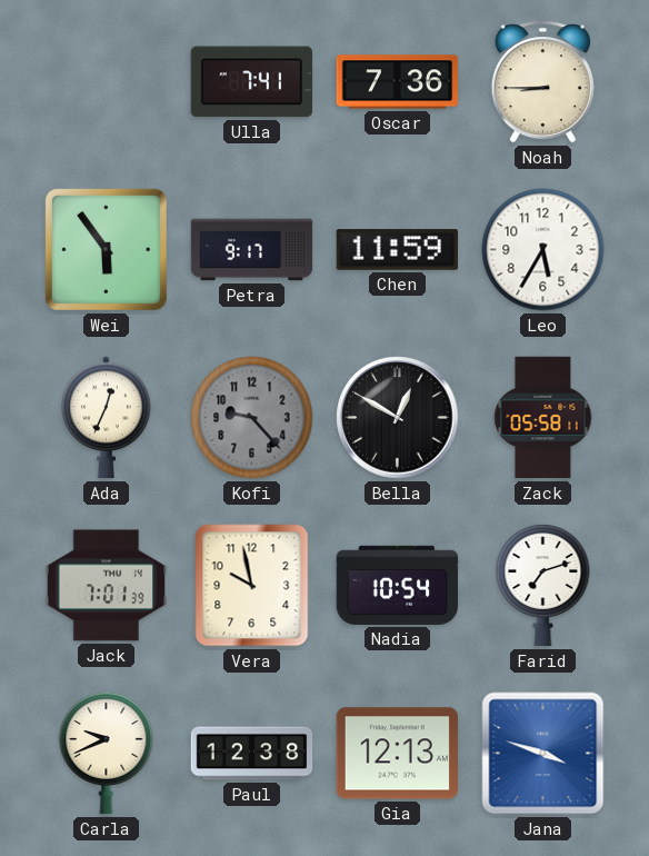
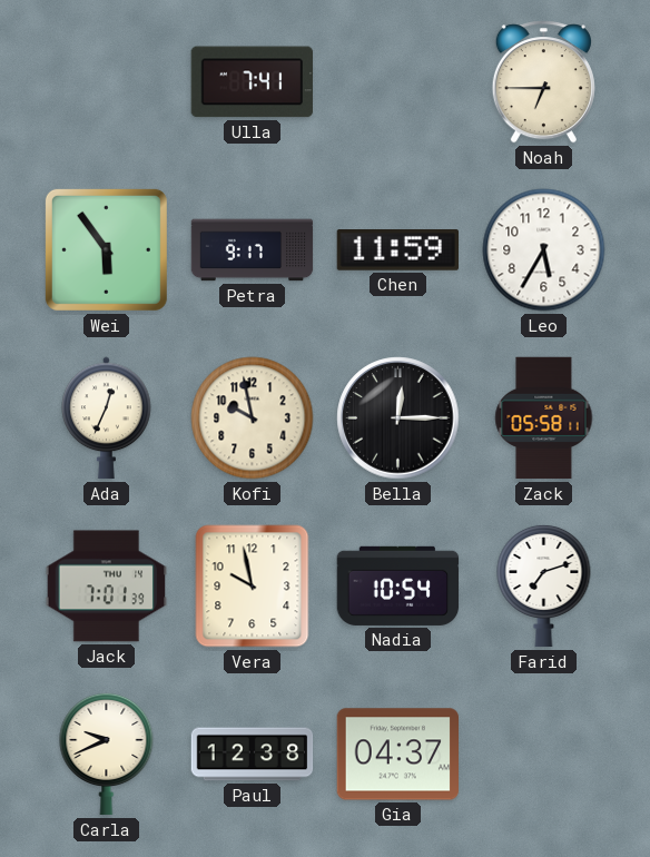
Oscar: 7:36 -> none
Noah: 8:45 -> 6:45
Kofi: 9:23 -> 9:58
Kofi dial: grey -> cream
Bella: 12:50 -> 12:15
Gia: 12:13 -> 04:37
Jana: 3:48 -> none
